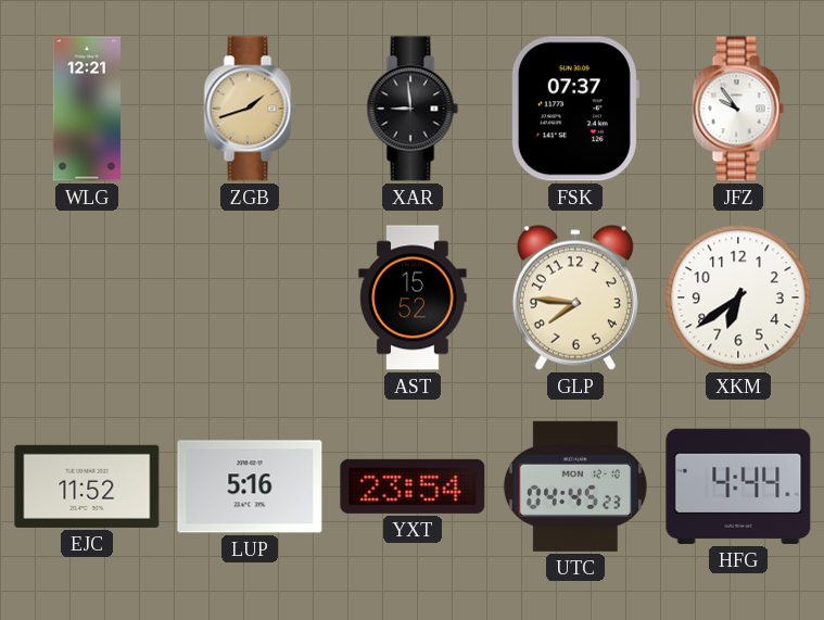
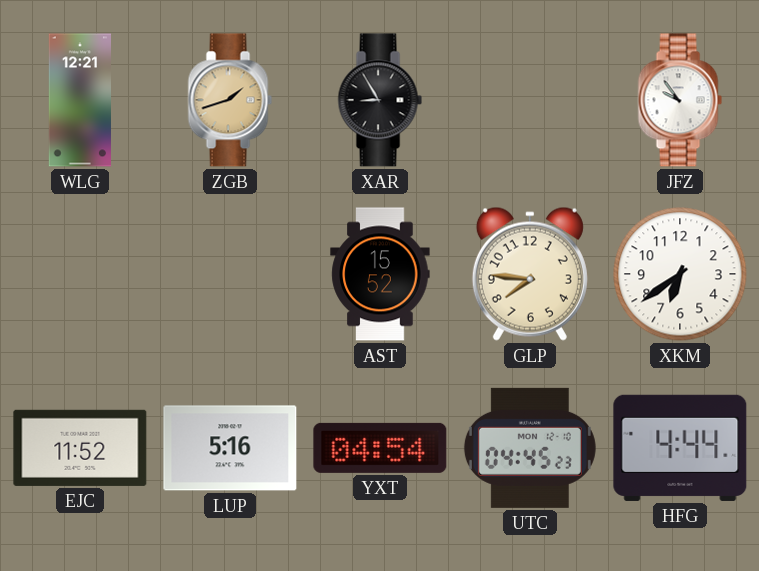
XAR: 8:59 -> 8:55
FSK: 07:37 -> none
YXT: 23:54 -> 04:54
